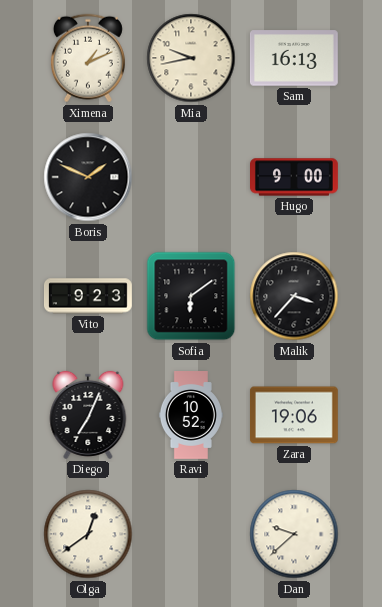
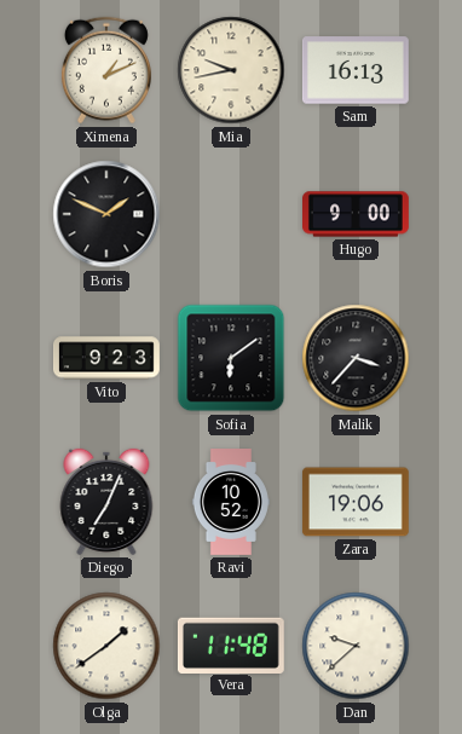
Olga: 12:39 -> 1:39
Vera: none -> 11:48
